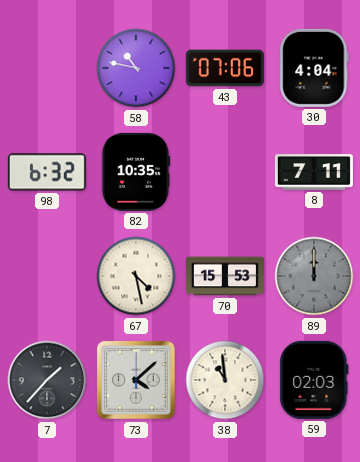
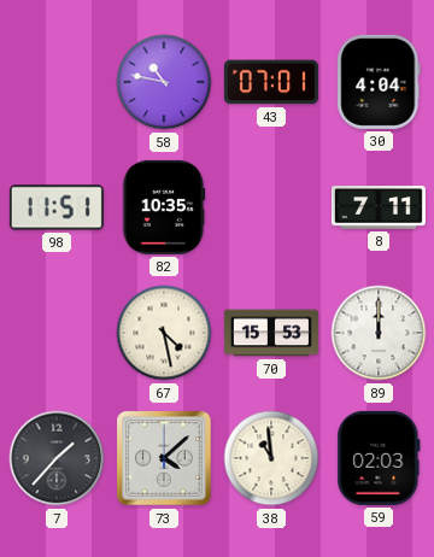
43: 07:06 -> 07:01
98: 6:32 -> 11:51
89 dial: grey -> white
